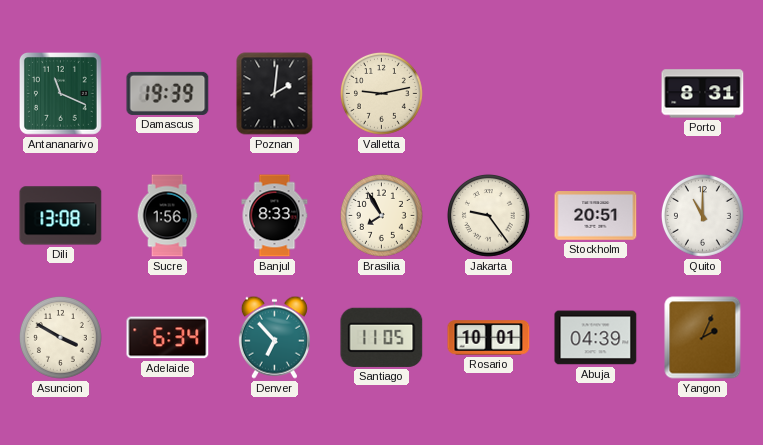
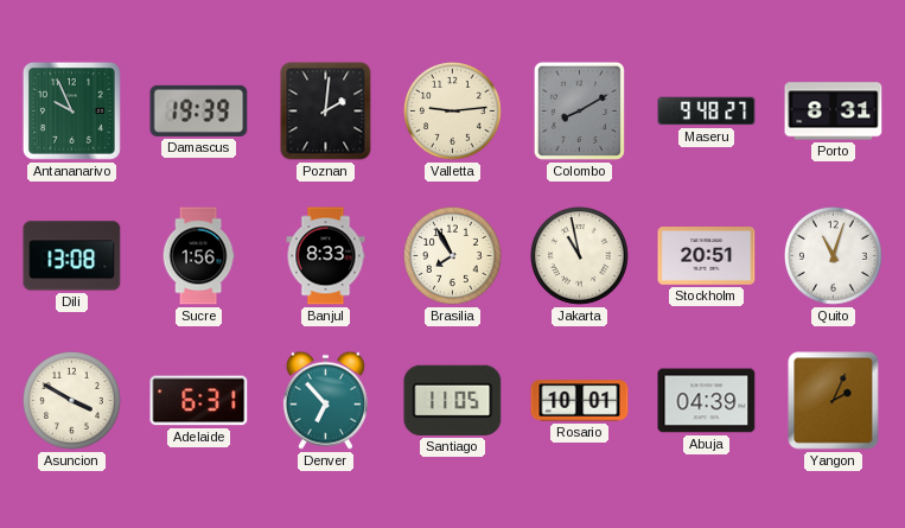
Antananarivo: 11:19 -> 9:56
Valletta: 9:13 -> 9:14
Colombo: none -> 8:10
Maseru: none -> 9:48
Jakarta: 9:24 -> 10:58
Quito: 11:00 -> 11:03
Adelaide: 6:34 -> 6:31
